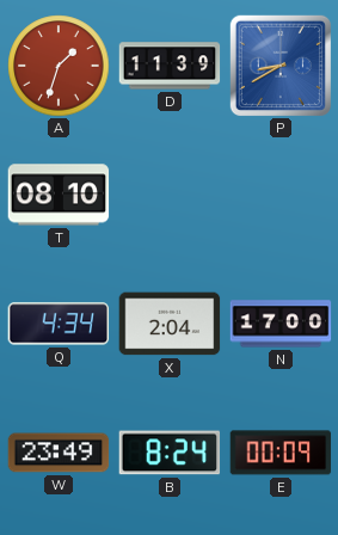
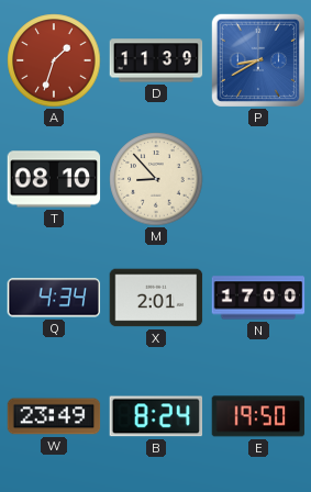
M: none -> 8:53
X: 2:04 -> 2:01
E: 00:09 -> 19:50
